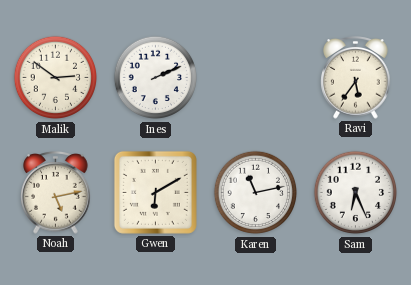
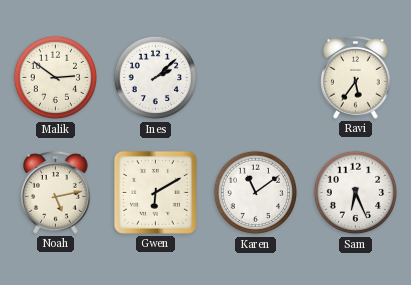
Ines: 2:11 -> 2:08
Karen: 11:13 -> 11:09
